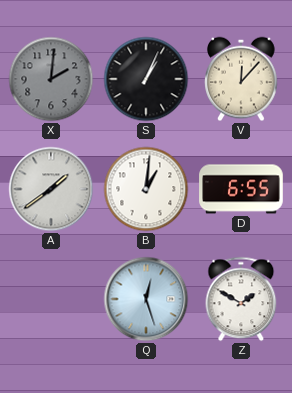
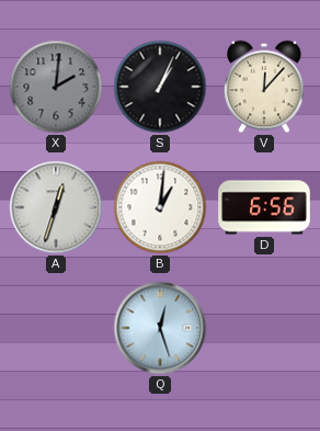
A: 1:39 -> 12:33
D: 6:55 -> 6:56
Z: 1:50 -> none
